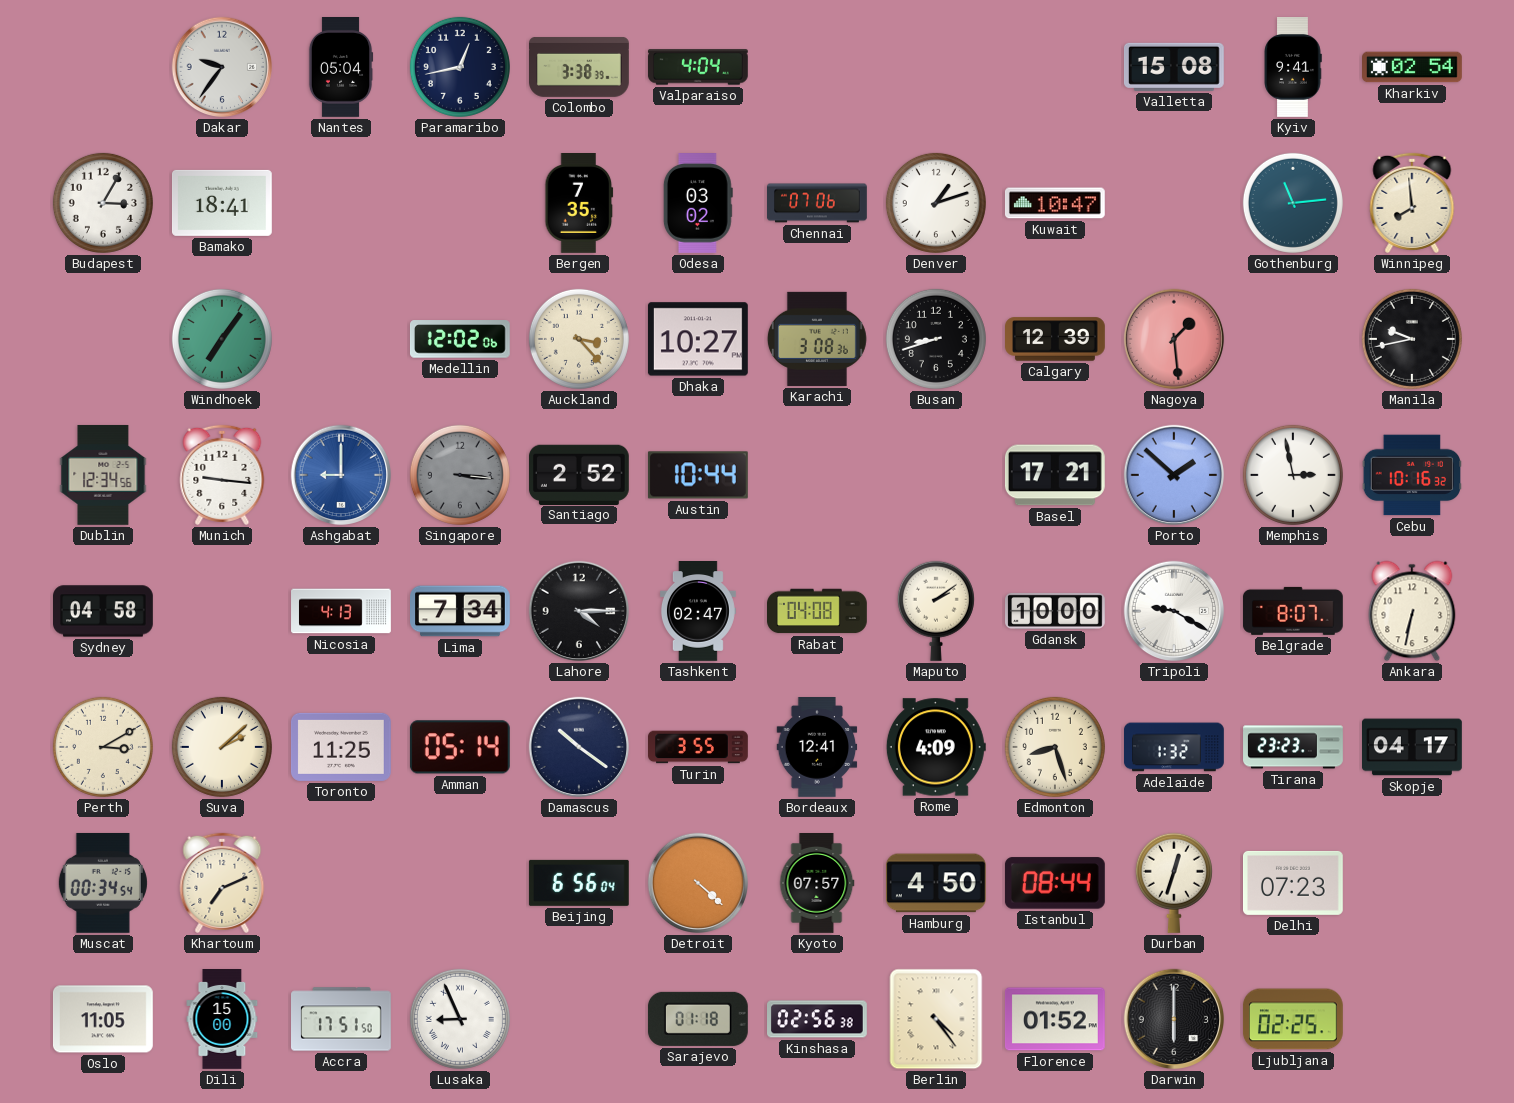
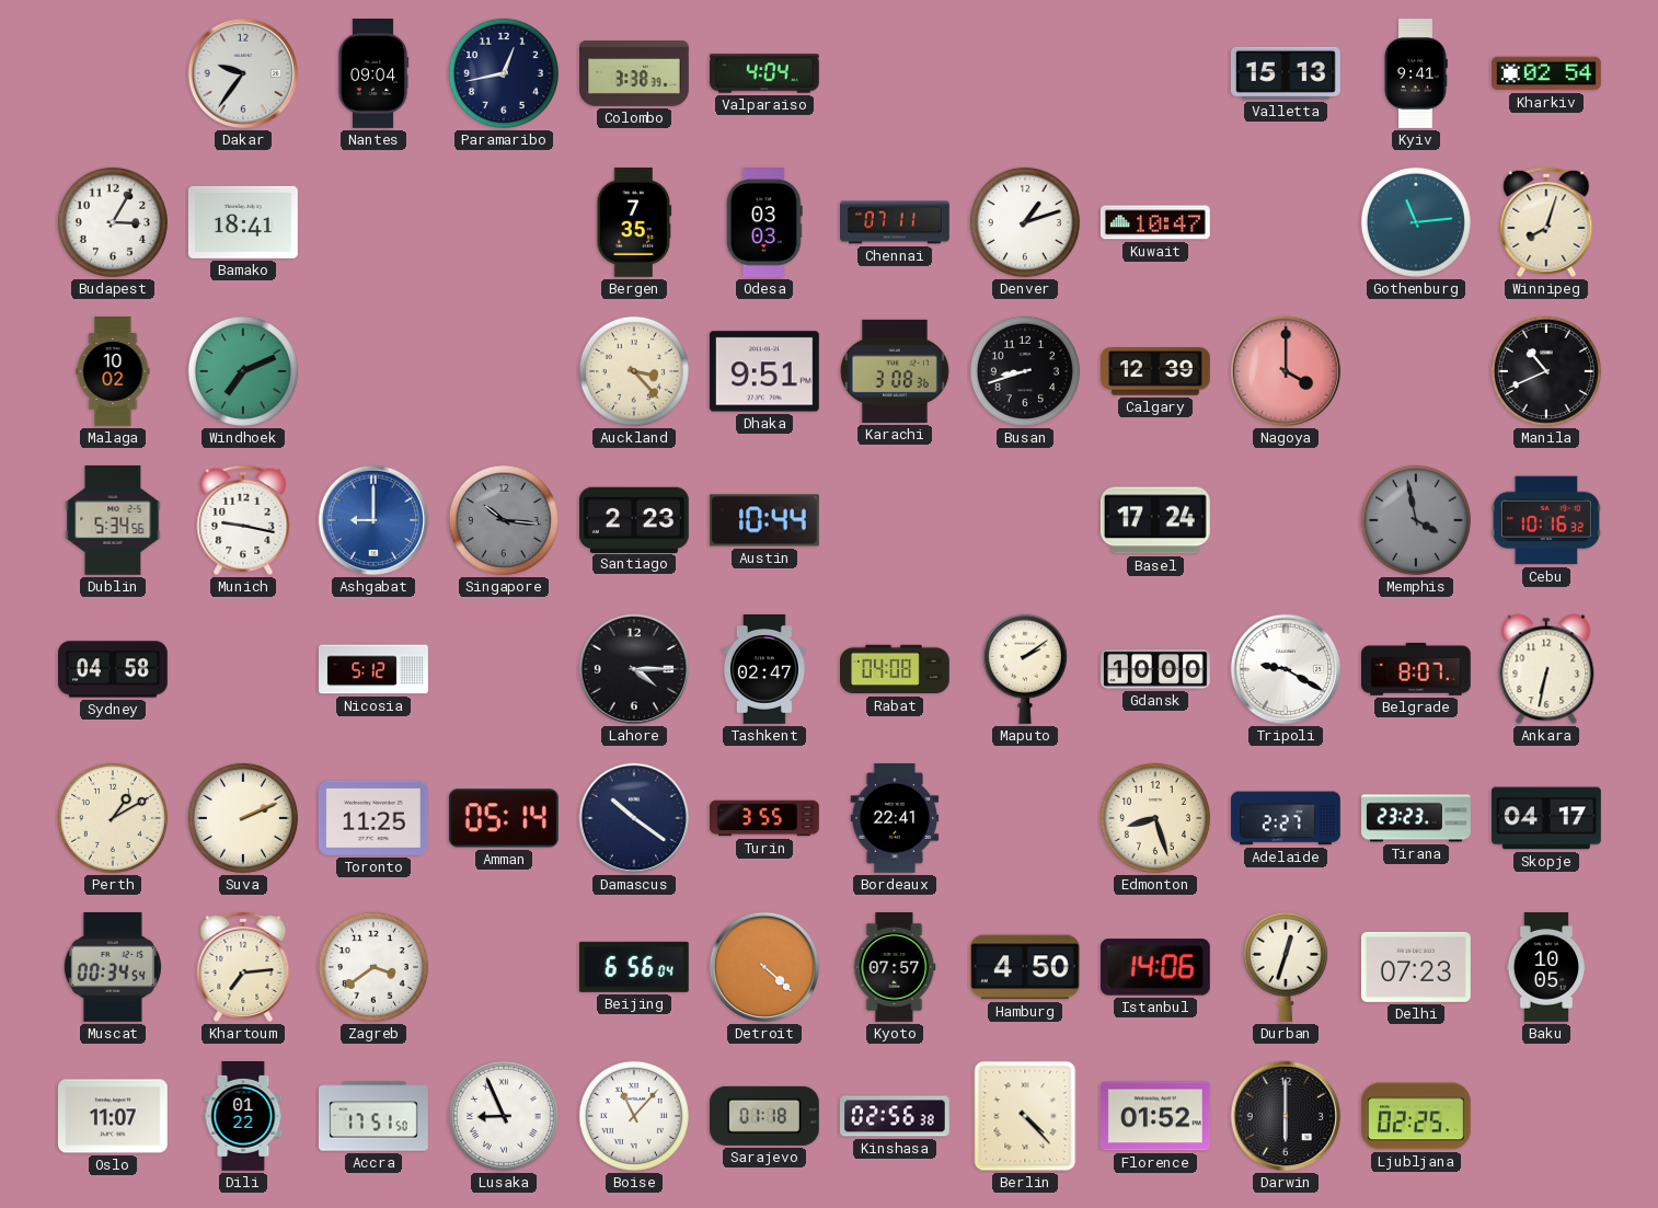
Nantes: 05:04 -> 09:04
Valletta: 15:08 -> 15:13
Odesa: 03:02 -> 03:03
Chennai: 07:06 -> 07:11
Winnipeg: 7:59 -> 8:03
Malaga: none -> 10:02
Windhoek: 7:06 -> 7:11
Medellin: 12:02 -> none
Dhaka: 10:27 -> 9:51
Nagoya: 1:29 -> 4:00
Manila: 9:43 -> 10:41
Dublin: 12:34 -> 5:34
Munich: 9:16 -> 9:17
Singapore: 3:16 -> 10:16
Santiago: 2:52 -> 2:23
Basel: 17:21 -> 17:24
Porto: 1:52 -> none
Memphis: 2:58 -> 3:58
Memphis dial: white -> grey
Nicosia: 4:13 -> 5:12
Lima: 7:34 -> none
Perth: 3:10 -> 1:10
Suva: 2:08 -> 2:11
Bordeaux: 12:41 -> 22:41
Rome: 4:09 -> none
Adelaide: 1:32 -> 2:27
Khartoum: 7:11 -> 7:14
Zagreb: none -> 3:39
Istanbul: 08:44 -> 14:06
Baku: none -> 10:05
Oslo: 11:05 -> 11:07
Dili: 15:00 -> 01:22
Boise: none -> 11:07
Berlin: 4:24 -> 4:23
